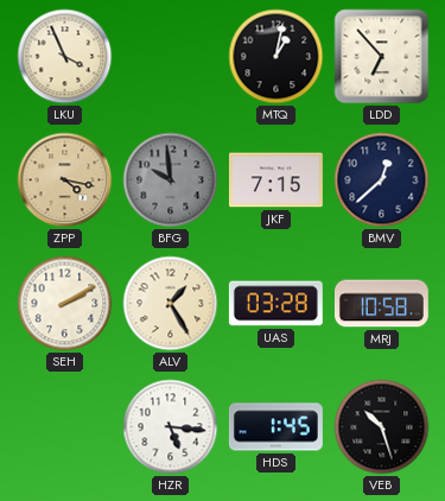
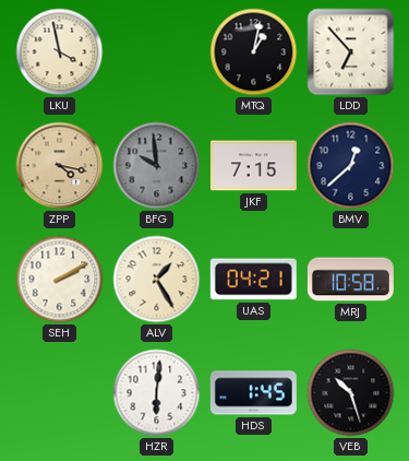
LKU: 3:56 -> 3:58
UAS: 03:28 -> 04:21
HZR: 5:16 -> 6:01
